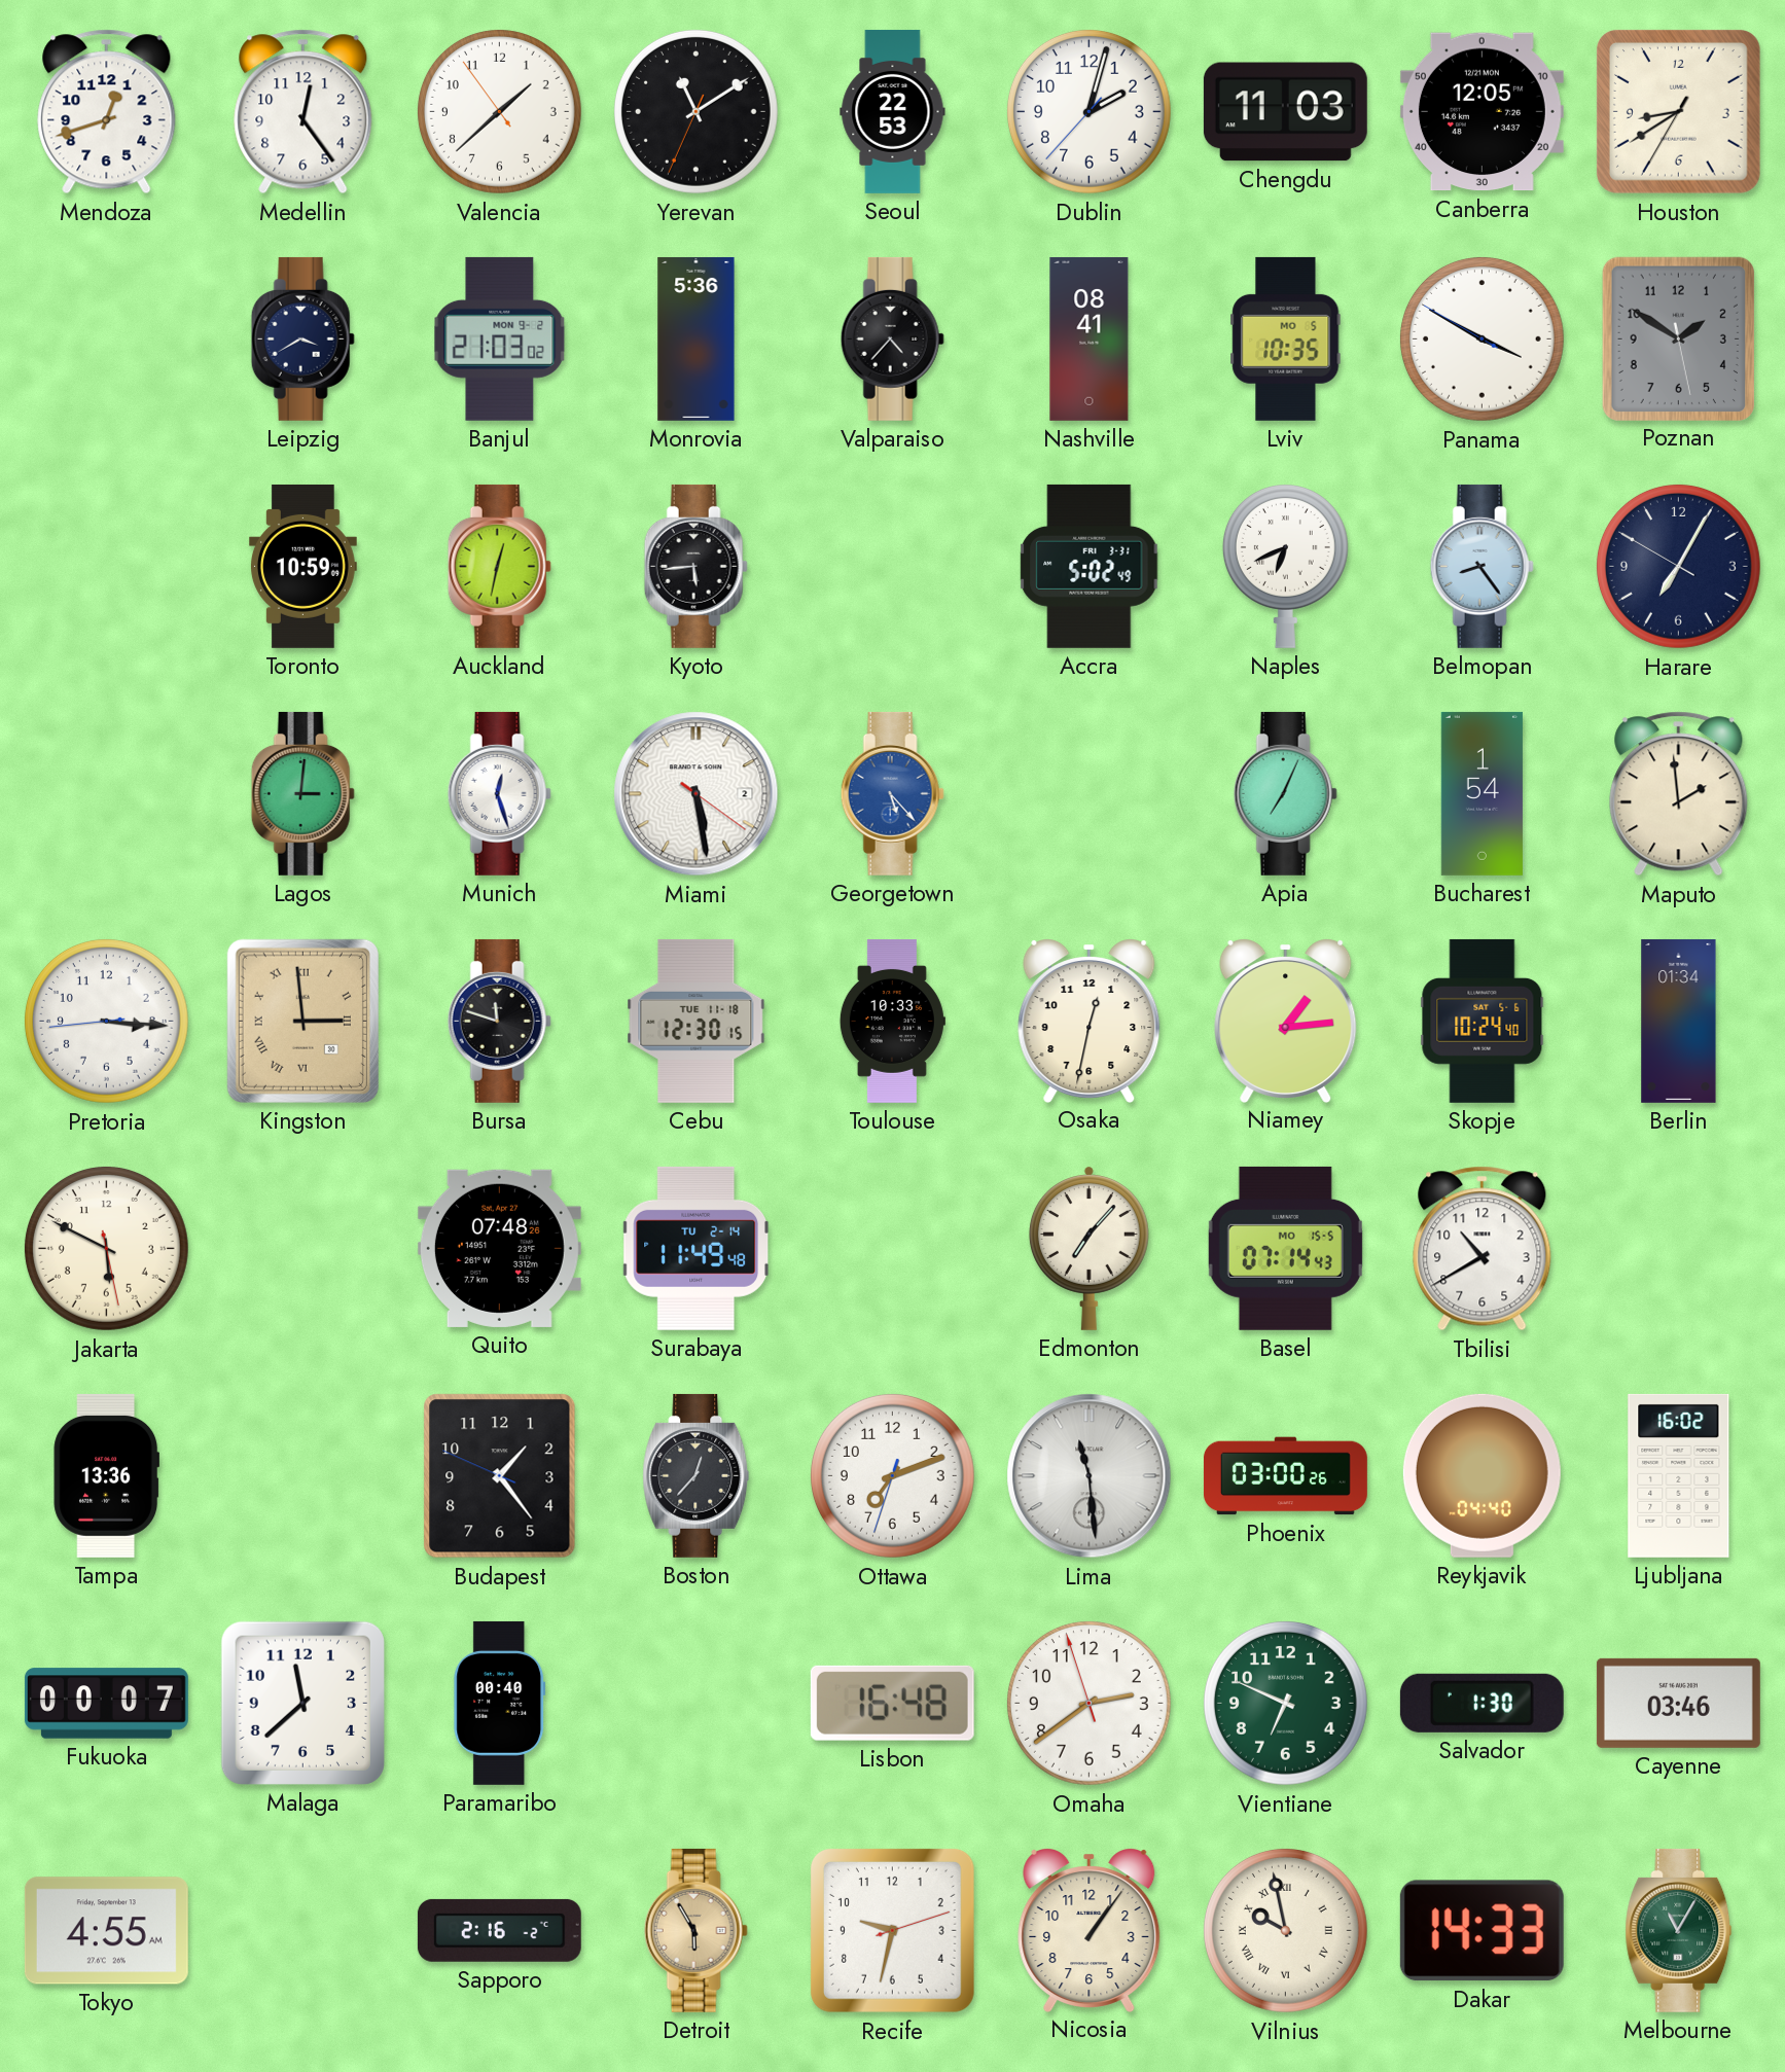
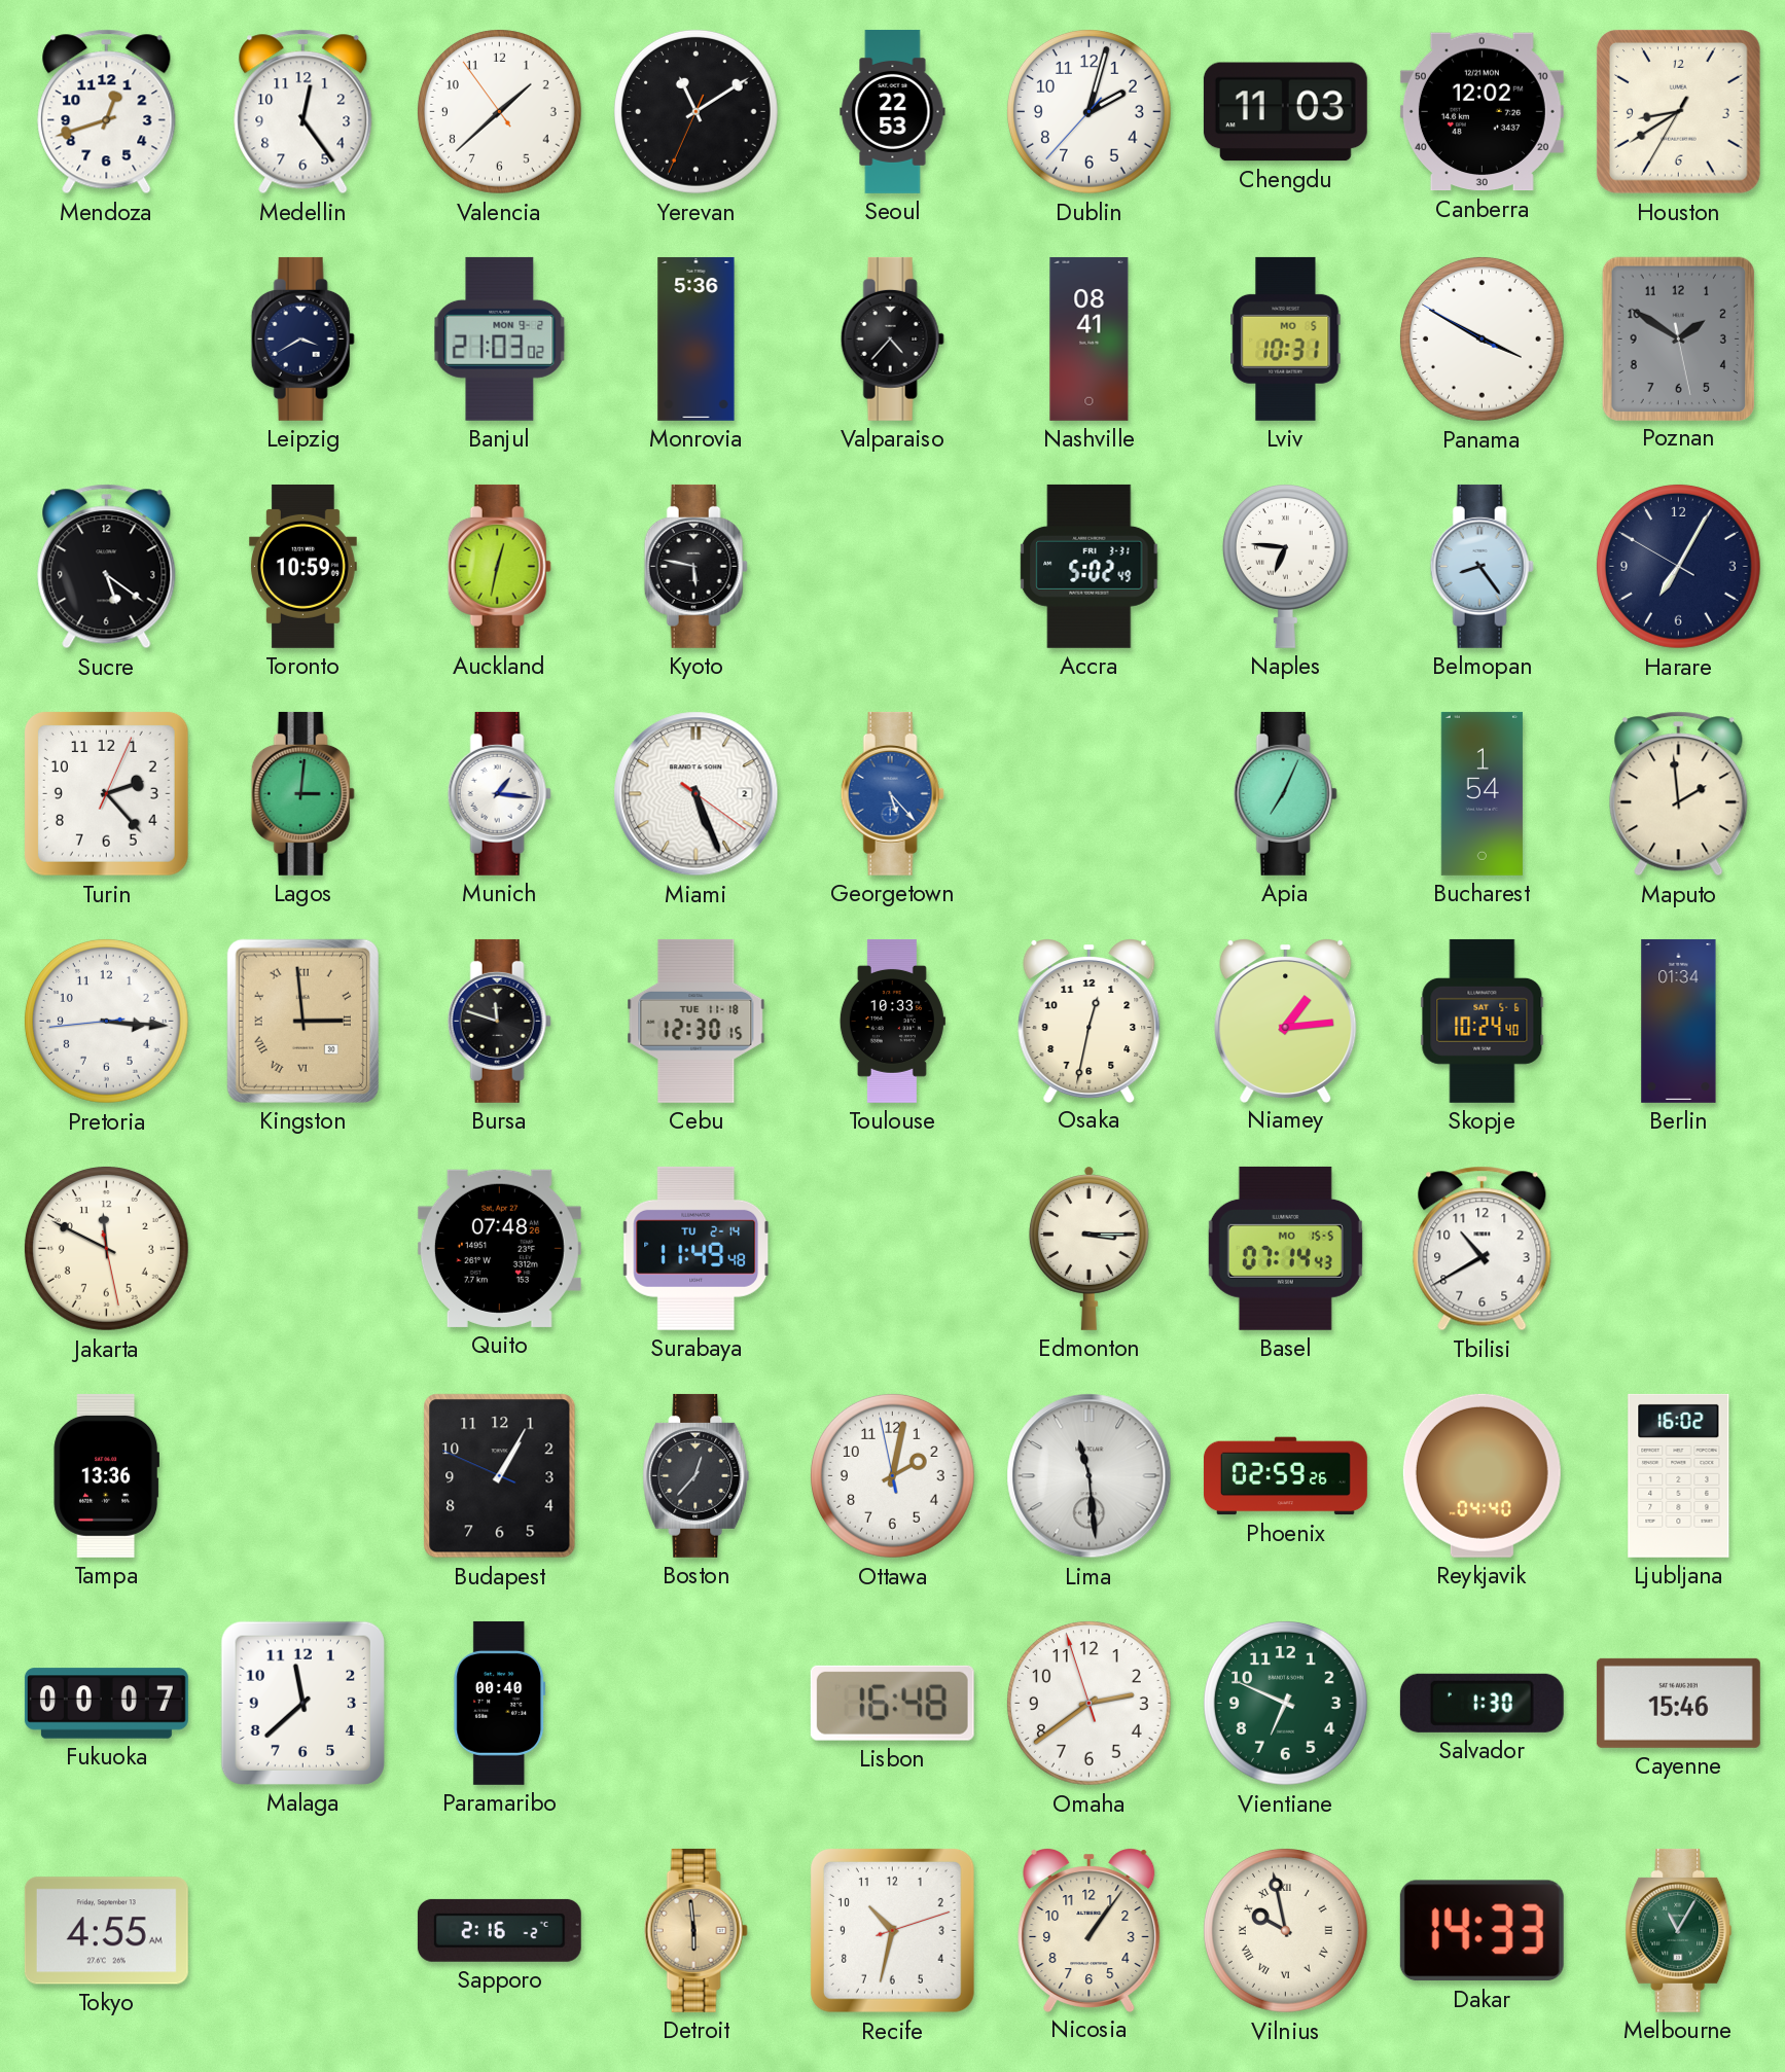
Canberra: 12:05 -> 12:02
Lviv: 10:35 -> 10:31
Sucre: none -> 5:21
Kyoto: 5:44 -> 5:47
Naples: 6:41 -> 6:46
Turin: none -> 2:23
Munich: 12:27 -> 1:16
Miami: 5:28 -> 5:26
Jakarta: 5:49 -> 11:49
Edmonton: 7:07 -> 3:15
Budapest: 1:23 -> 1:04
Ottawa: 7:11 -> 2:01
Phoenix: 03:00 -> 02:59
Cayenne: 03:46 -> 15:46
Detroit: 5:55 -> 5:59
Recife: 9:32 -> 10:32
